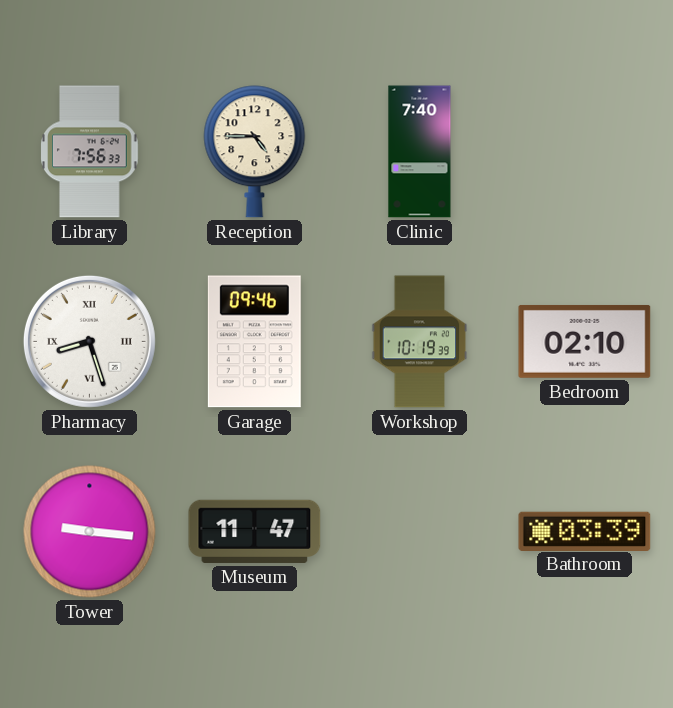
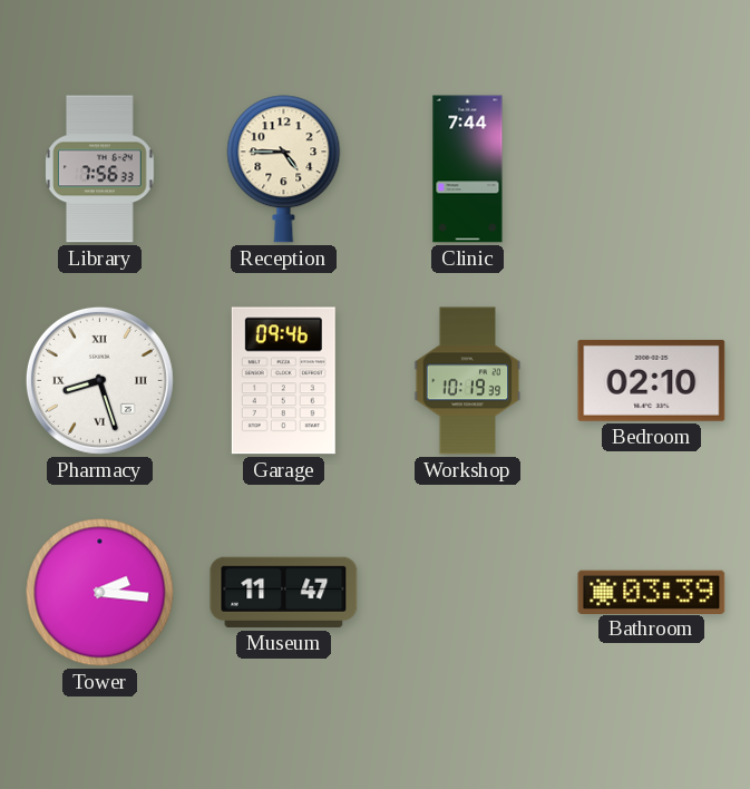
Clinic: 7:40 -> 7:44
Tower: 9:16 -> 2:16
